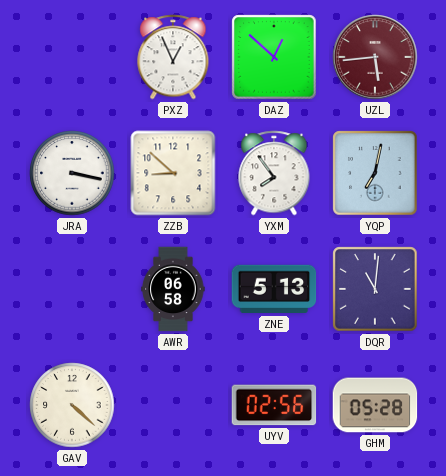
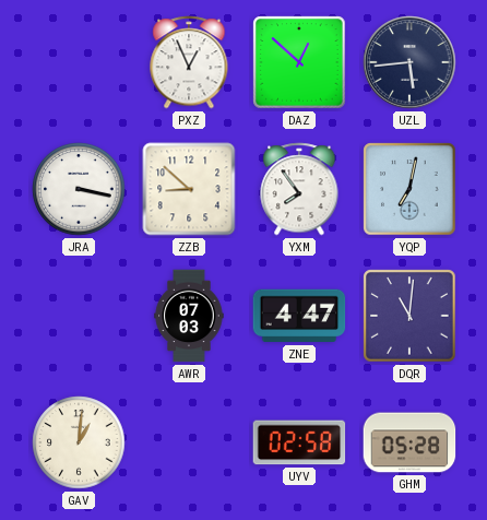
UZL dial: burgundy -> navy
AWR: 06:58 -> 07:03
ZNE: 5:13 -> 4:47
GAV: 4:22 -> 1:01
UYV: 02:56 -> 02:58
